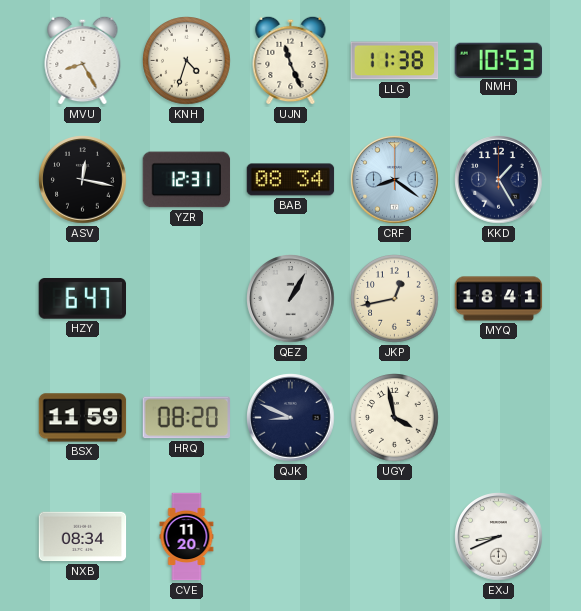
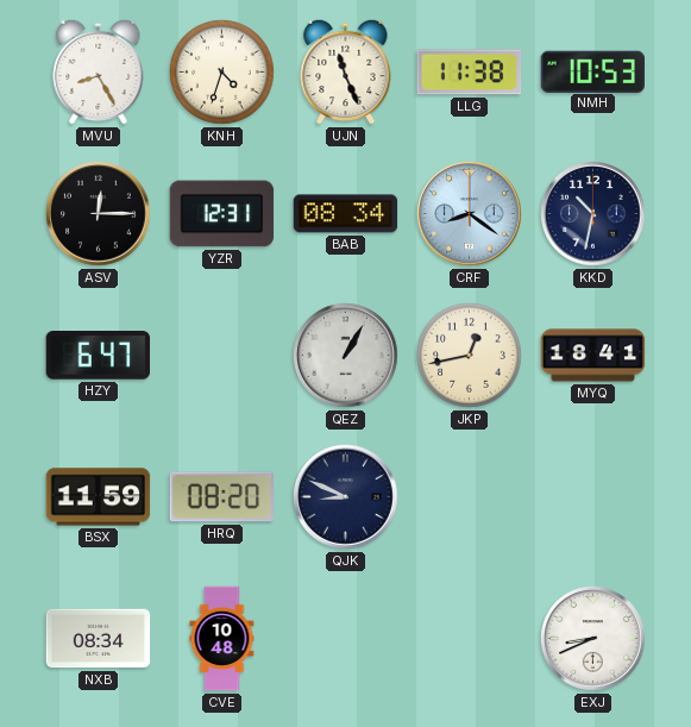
ASV: 12:17 -> 12:15
KKD: 1:25 -> 10:32
UGY: 3:58 -> none
CVE: 11:20 -> 10:48
